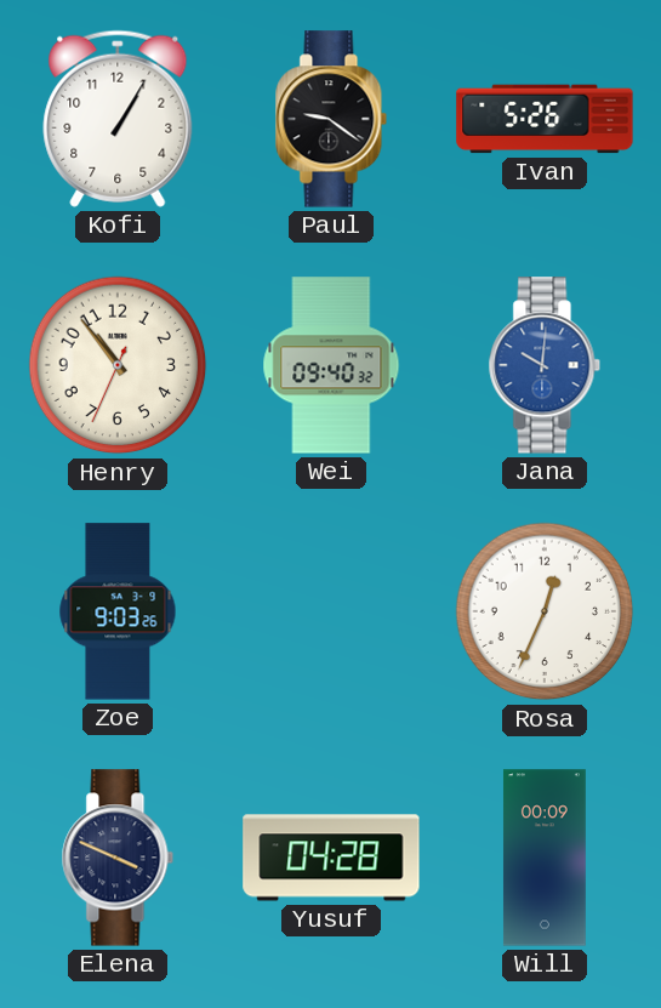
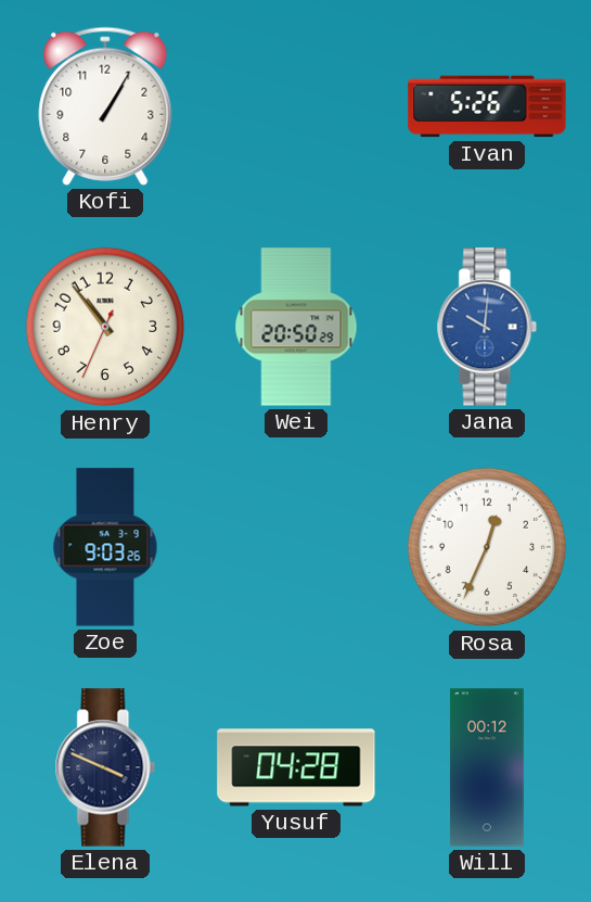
Paul: 9:21 -> none
Wei: 09:40 -> 20:50
Will: 00:09 -> 00:12
